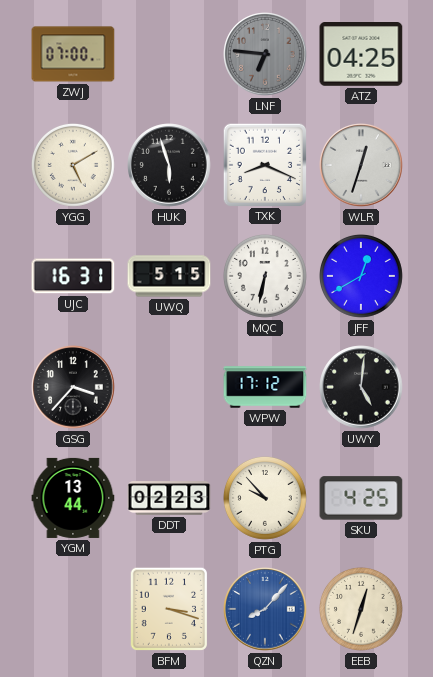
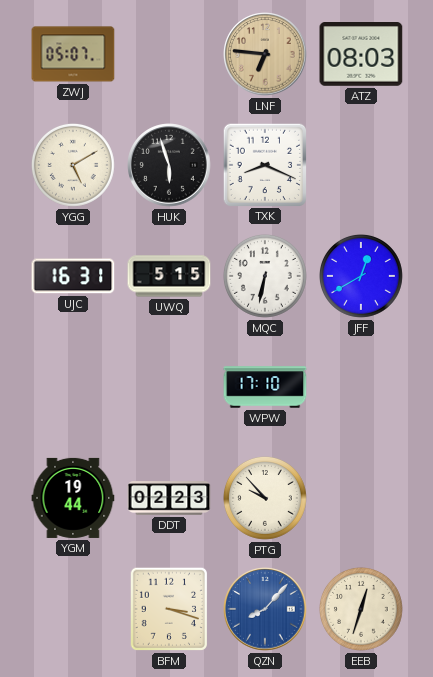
ZWJ: 07:00 -> 05:07
LNF dial: grey -> champagne
ATZ: 04:25 -> 08:03
WLR: 12:33 -> none
GSG: 3:37 -> none
WPW: 17:12 -> 17:10
UWY: 5:01 -> none
YGM: 13:44 -> 19:44
SKU: 4:25 -> none
